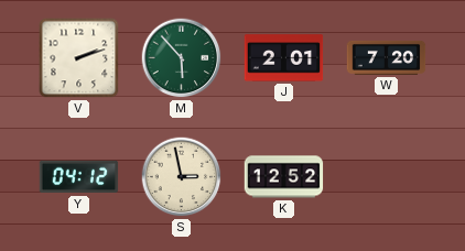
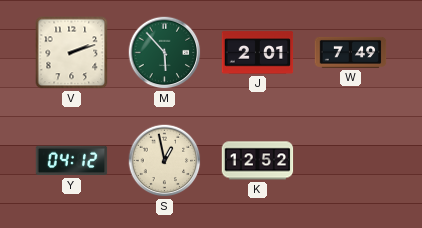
W: 7:20 -> 7:49
S: 2:58 -> 12:58
